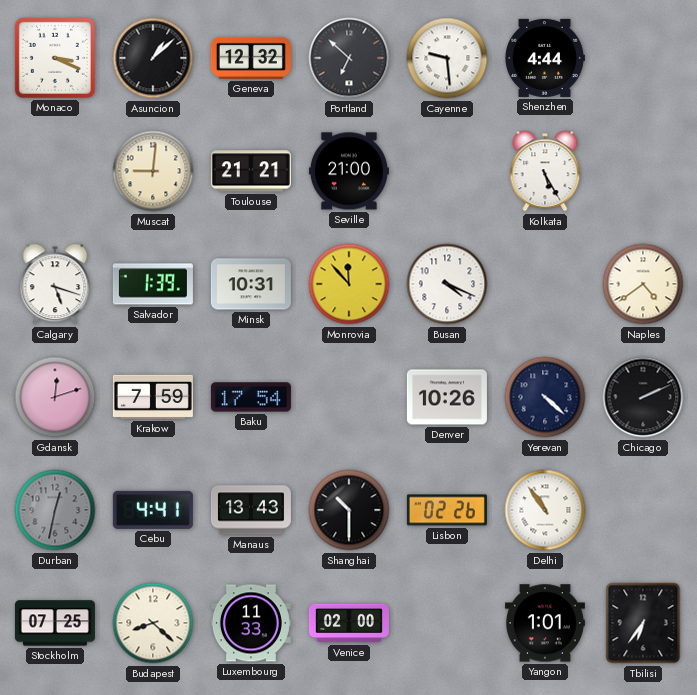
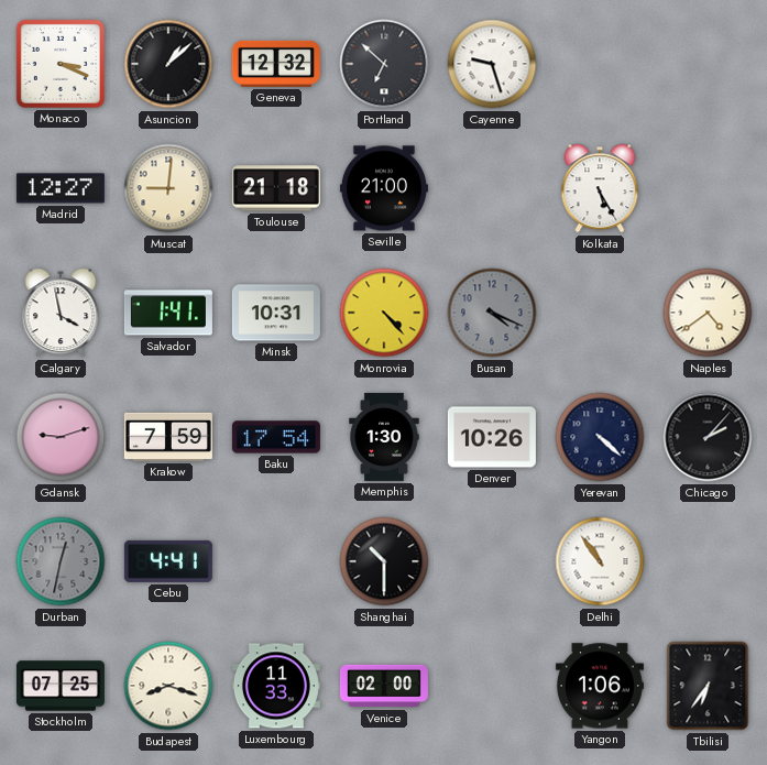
Cayenne: 9:29 -> 9:27
Shenzhen: 4:44 -> none
Madrid: none -> 12:27
Toulouse: 21:21 -> 21:18
Calgary: 5:18 -> 3:58
Salvador: 1:39 -> 1:41
Monrovia: 11:53 -> 4:23
Busan dial: white -> grey
Gdansk: 12:12 -> 9:12
Memphis: none -> 1:30
Chicago: 2:11 -> 2:07
Manaus: 13:43 -> none
Lisbon: 02:26 -> none
Budapest: 8:22 -> 8:18
Yangon: 1:01 -> 1:06
